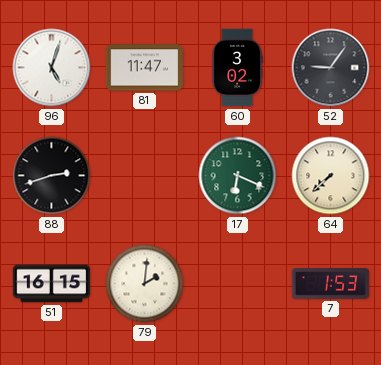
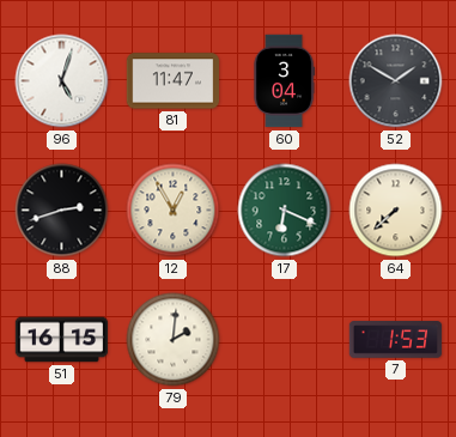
60: 3:02 -> 3:04
52: 9:06 -> 1:50
12: none -> 12:55
